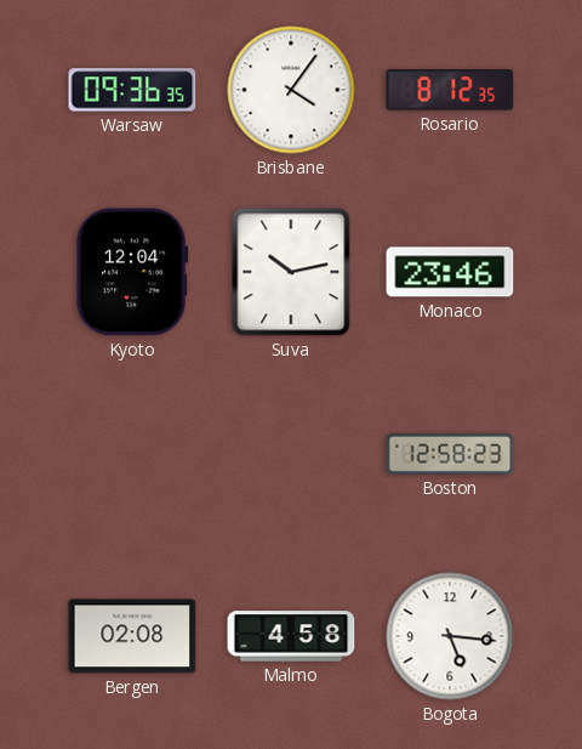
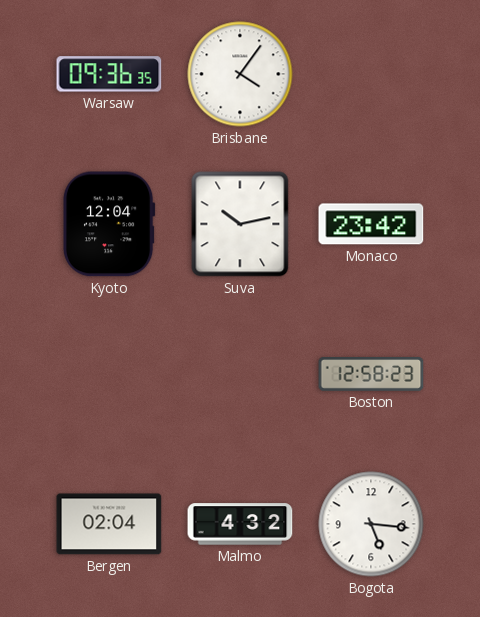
Rosario: 8:12 -> none
Monaco: 23:46 -> 23:42
Bergen: 02:08 -> 02:04
Malmo: 4:58 -> 4:32
